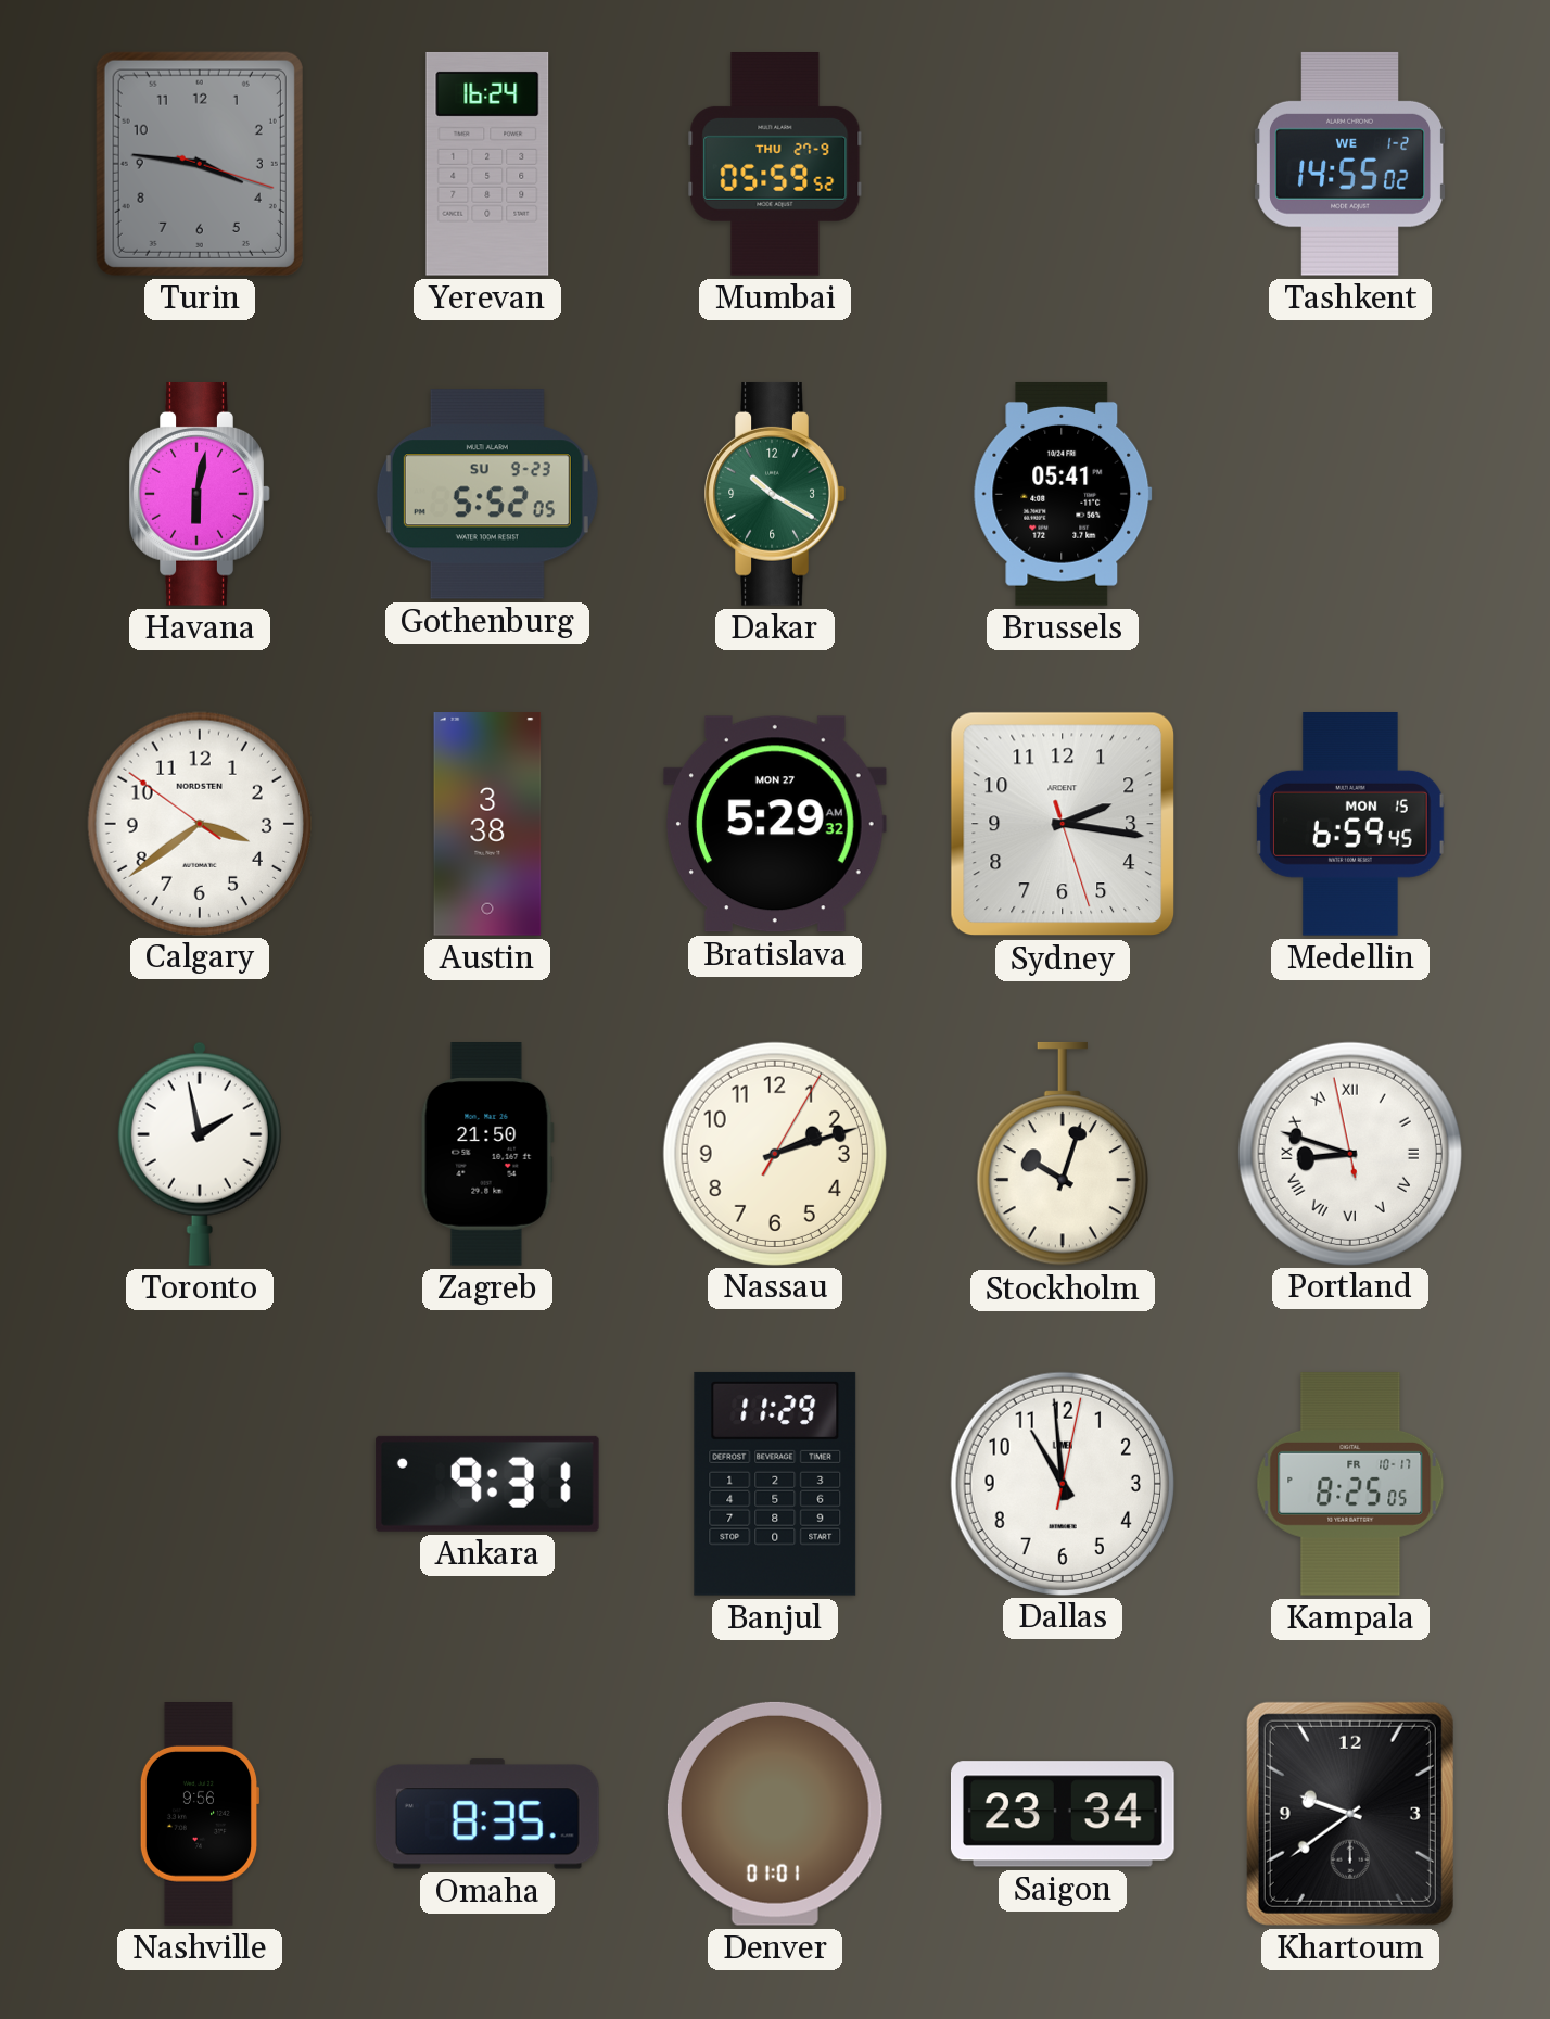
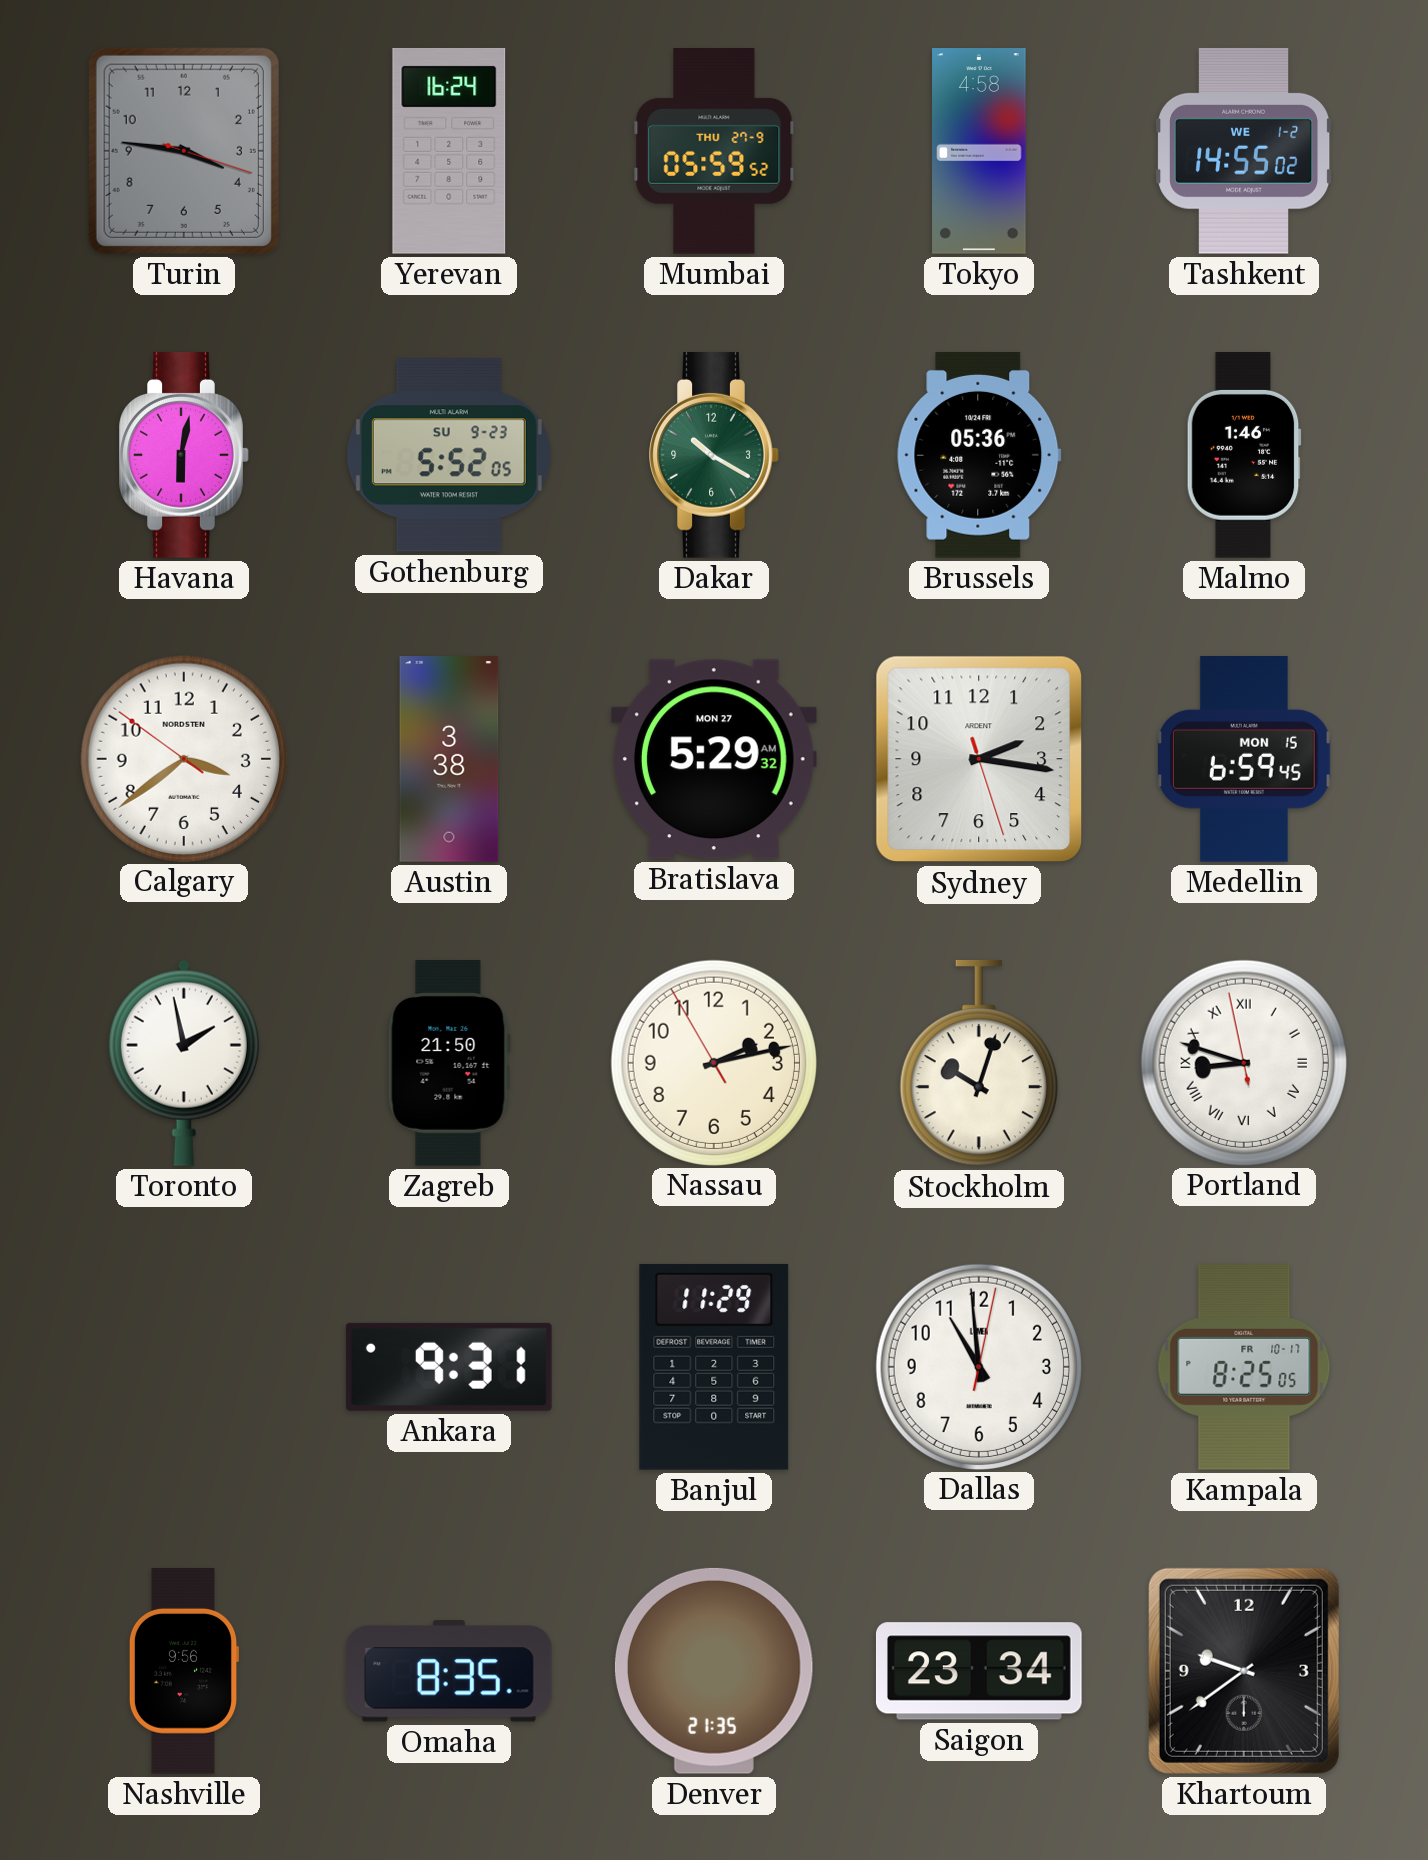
Tokyo: none -> 4:58
Brussels: 05:41 -> 05:36
Malmo: none -> 1:46
Nassau: 2:12:05 -> 2:12:55
Denver: 01:01 -> 21:35
